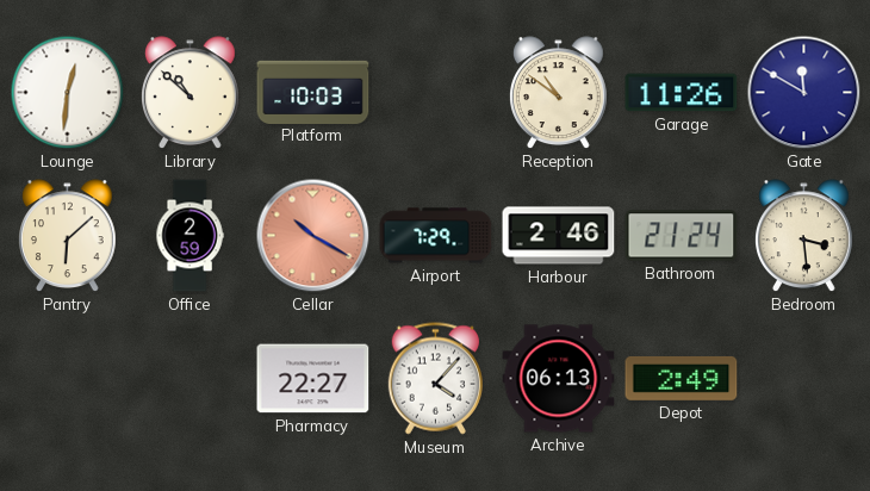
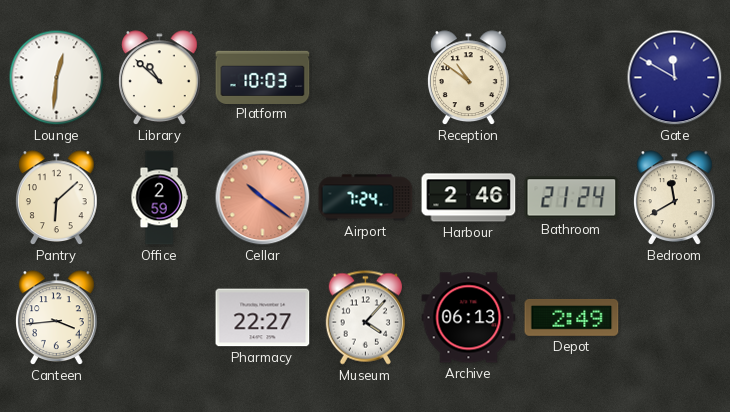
Garage: 11:26 -> none
Cellar: 10:20 -> 10:21
Airport: 7:29 -> 7:24
Bedroom: 3:29 -> 11:40
Canteen: none -> 3:44
